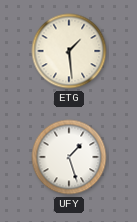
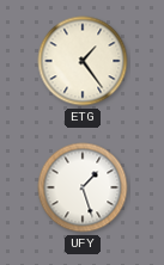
ETG: 1:29 -> 1:24
